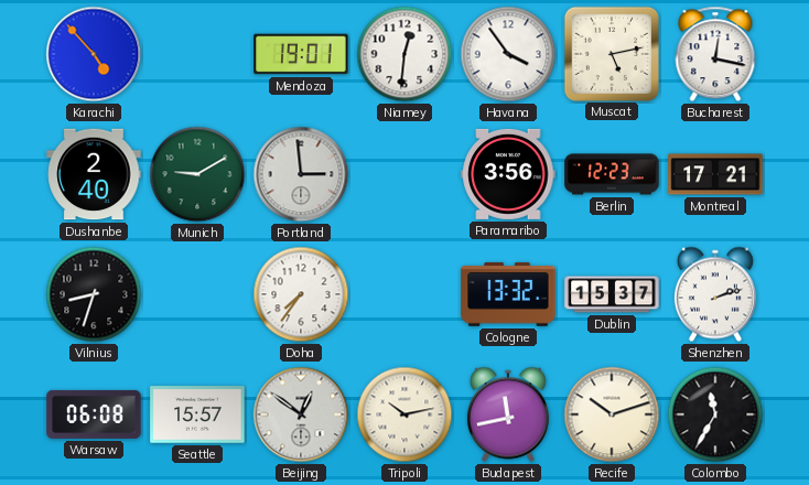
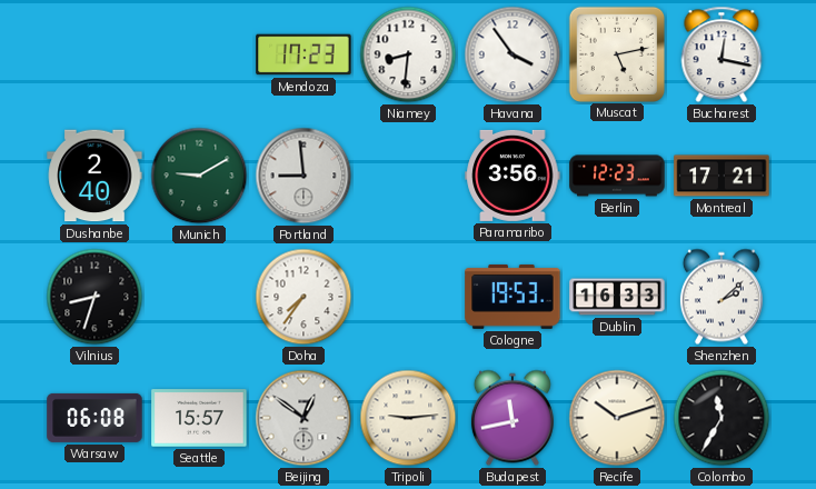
Karachi: 4:53 -> none
Mendoza: 19:01 -> 17:23
Niamey: 12:31 -> 8:31
Portland: 2:59 -> 8:59
Cologne: 13:32 -> 19:53
Dublin: 15:37 -> 16:33
Shenzhen: 2:12 -> 2:08
Tripoli: 10:13 -> 9:14
